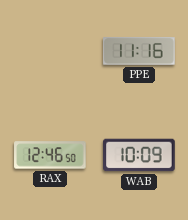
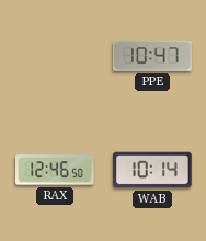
PPE: 11:16 -> 10:47
WAB: 10:09 -> 10:14
